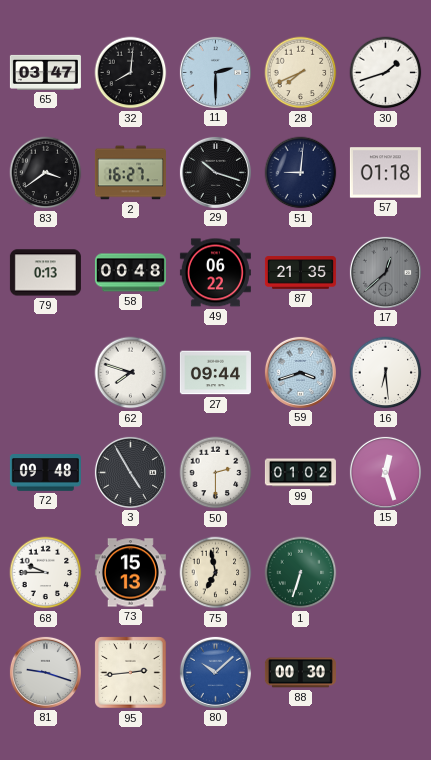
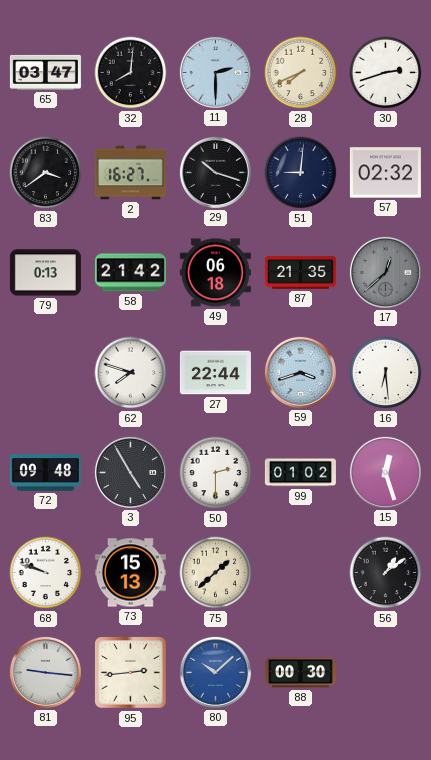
30: 1:42 -> 2:42
57: 01:18 -> 02:32
58: 00:48 -> 21:42
49: 06:22 -> 06:18
27: 09:44 -> 22:44
68: 9:45 -> 9:48
75: 6:58 -> 1:38
1: 6:33 -> none
56: none -> 1:09
81: 9:18 -> 9:16
